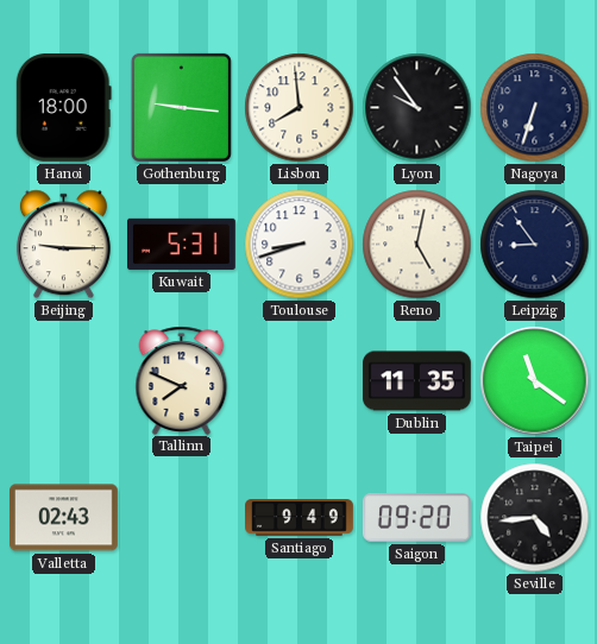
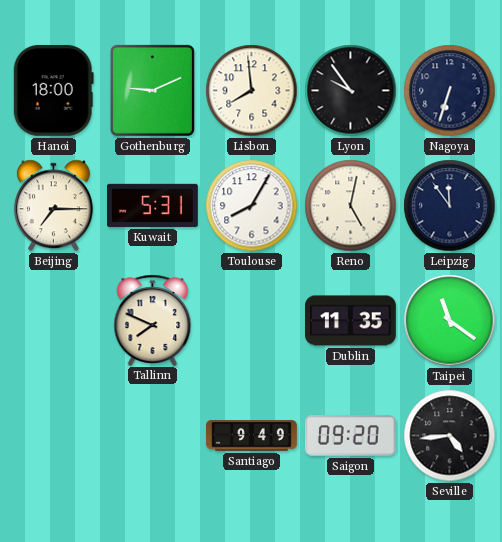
Gothenburg: 9:16 -> 9:11
Beijing: 9:15 -> 7:15
Toulouse: 8:42 -> 8:05
Leipzig: 8:54 -> 11:54
Valletta: 02:43 -> none
